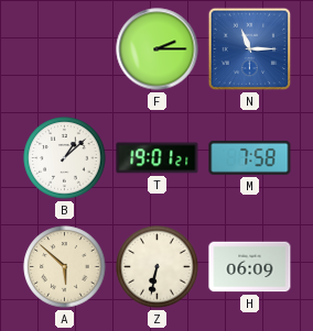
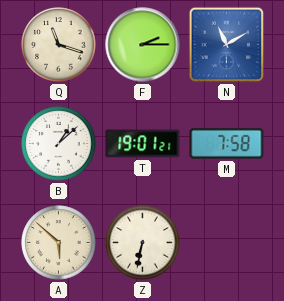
Q: none -> 11:18
N: 11:15 -> 11:10
H: 06:09 -> none
